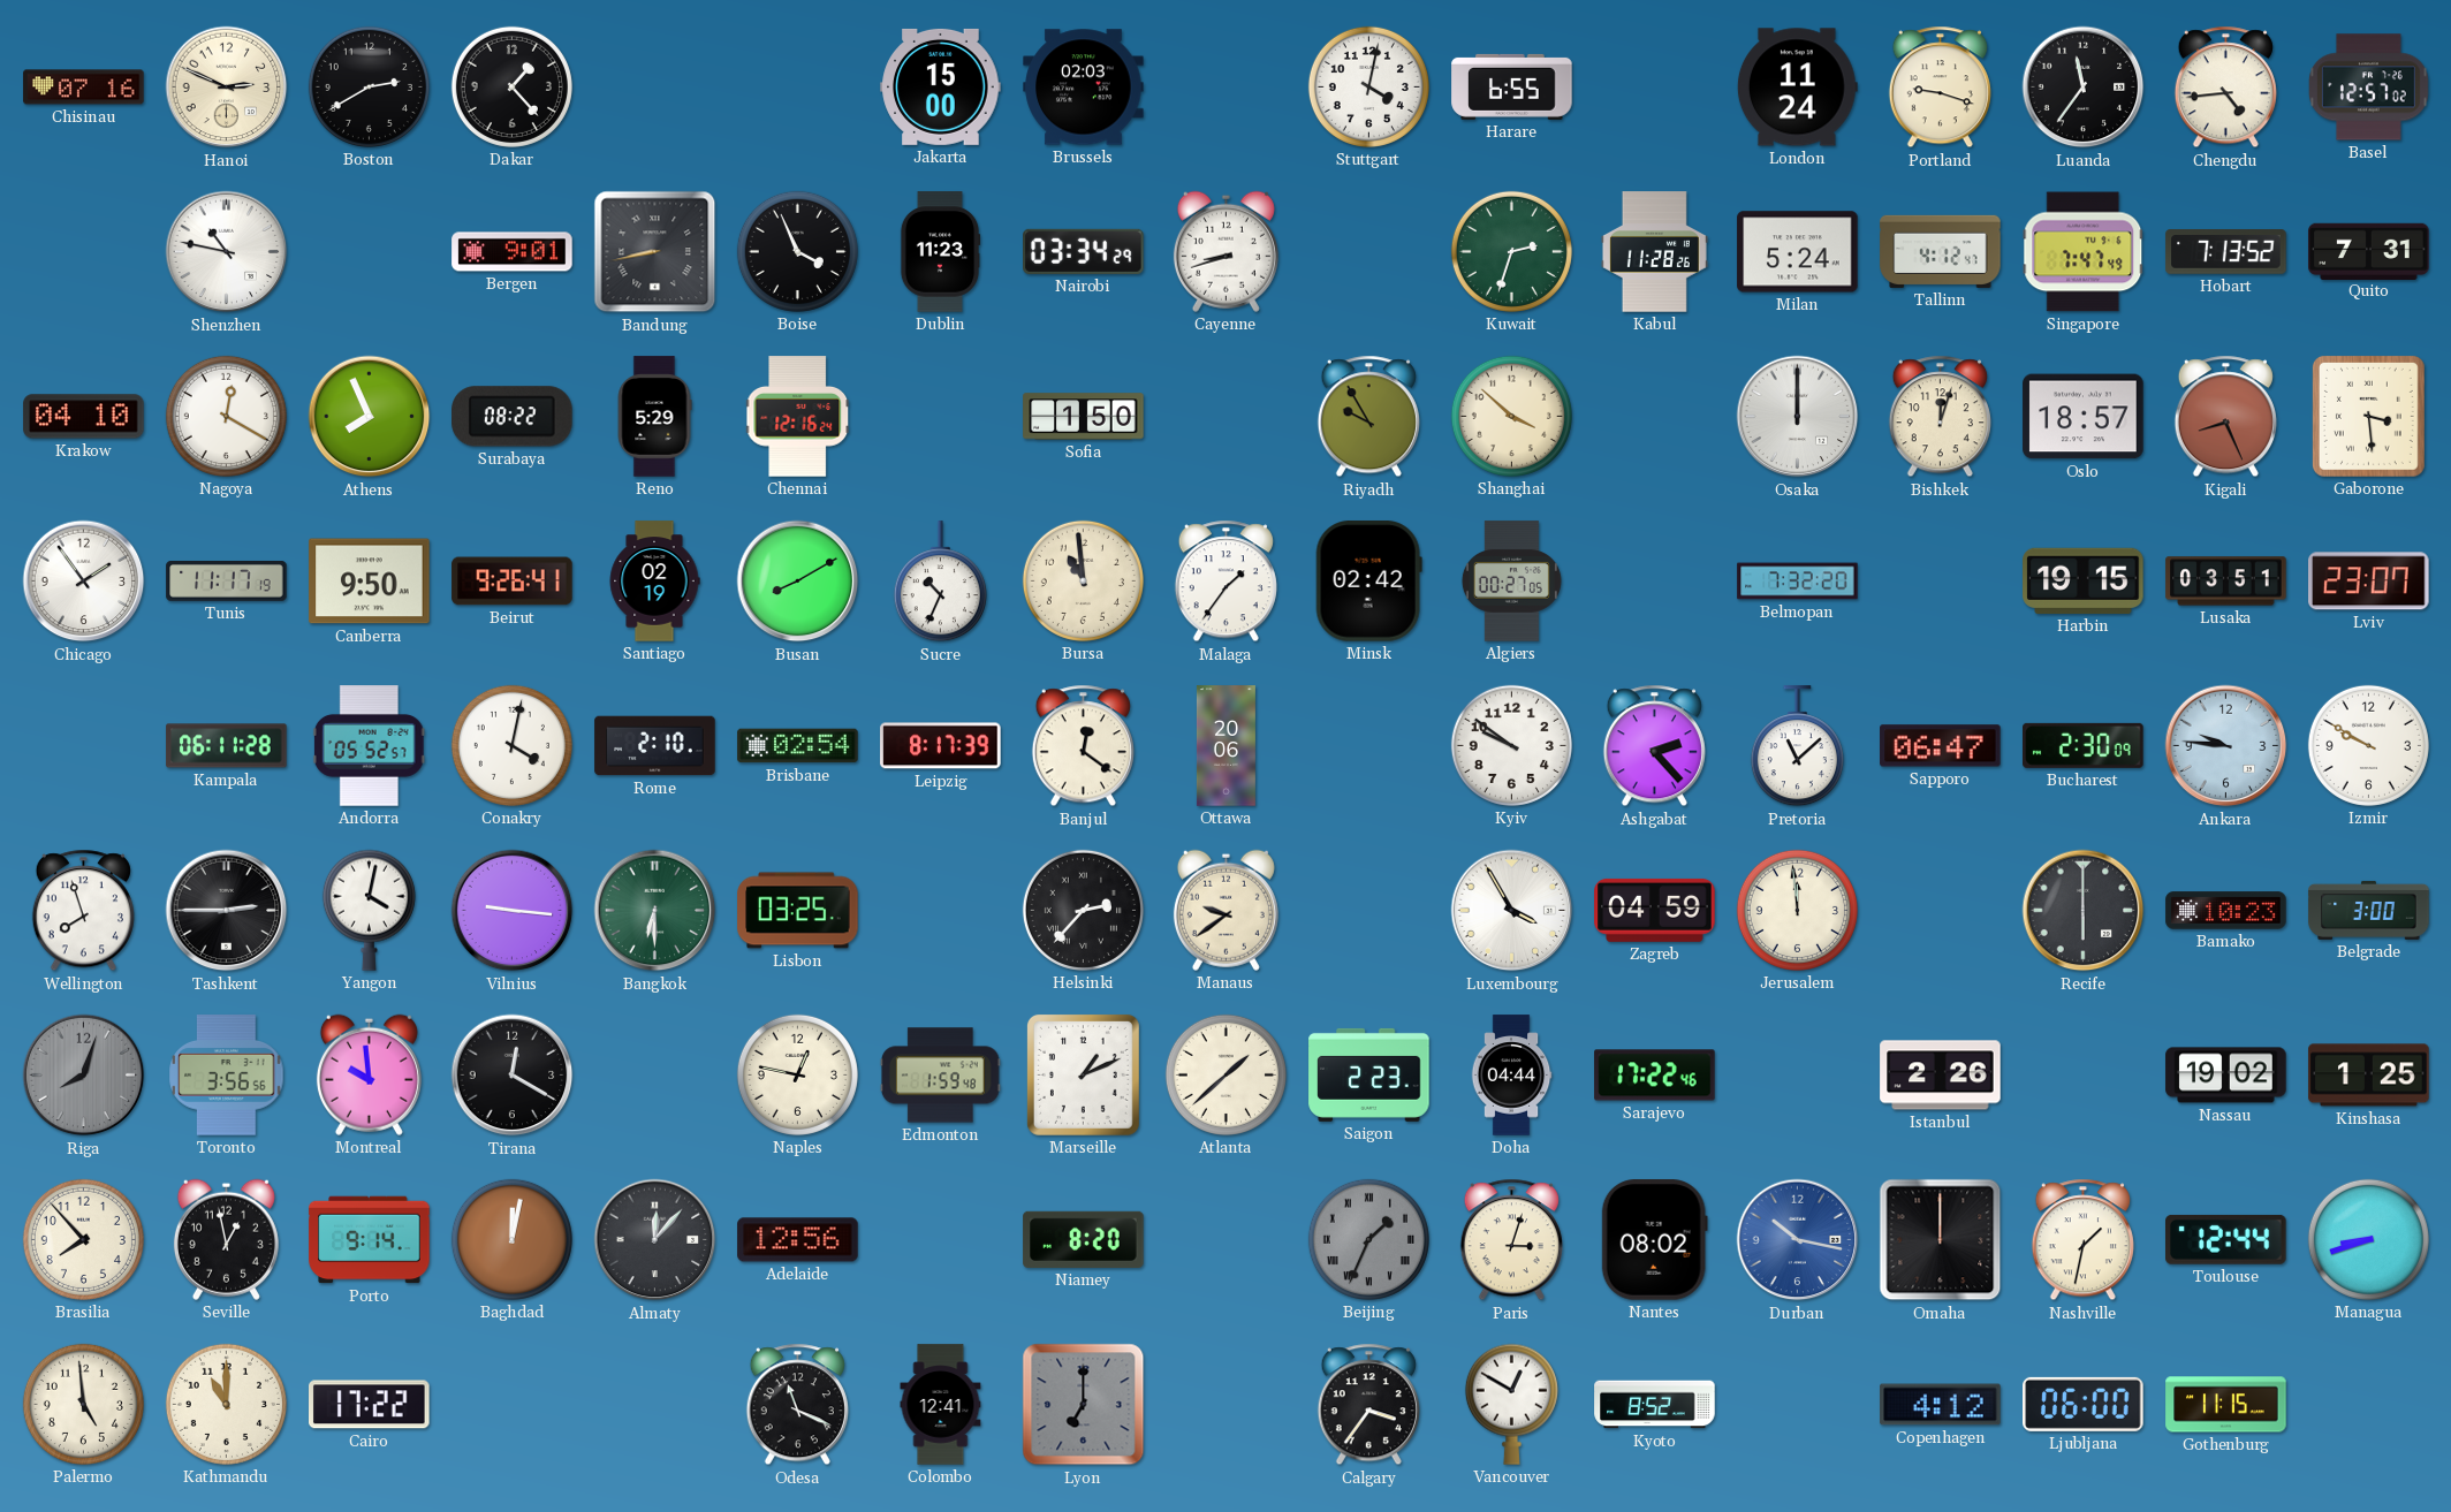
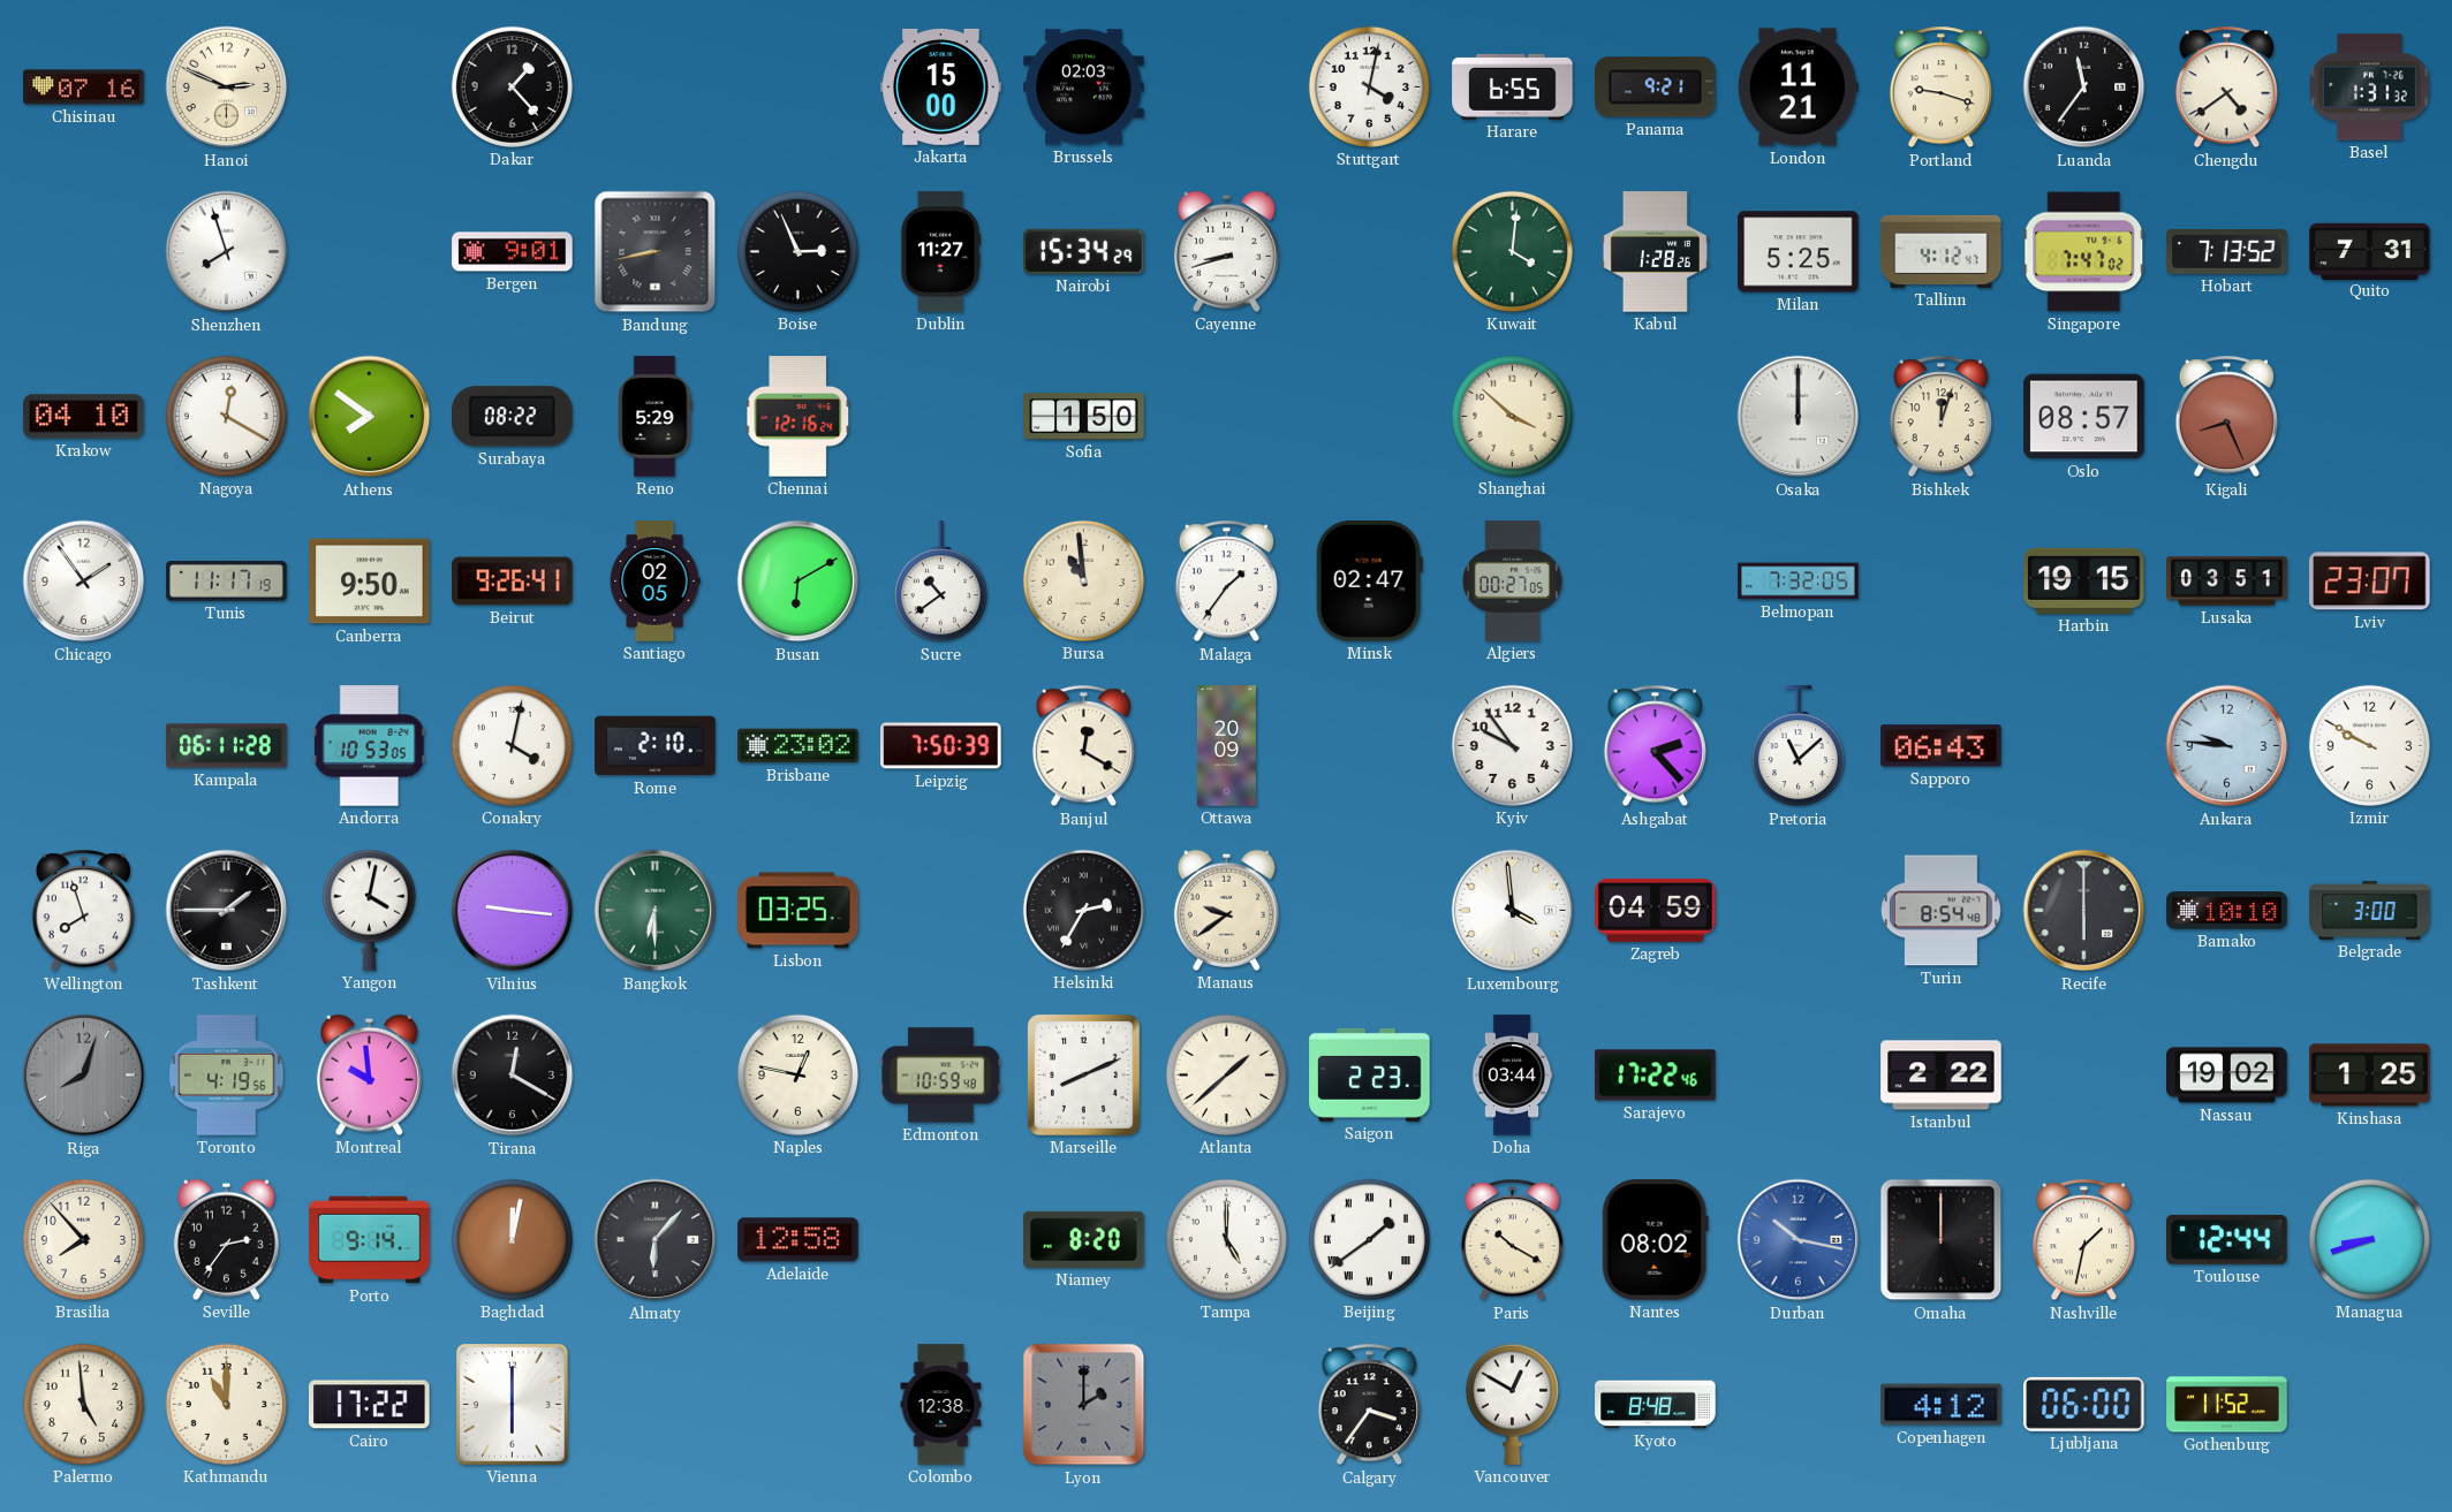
Boston: 2:40 -> none
Panama: none -> 9:21
London: 11:24 -> 11:21
Chengdu: 4:44 -> 4:39
Basel: 12:57 -> 1:31
Shenzhen: 10:47 -> 7:57
Boise: 3:56 -> 2:56
Dublin: 11:23 -> 11:27
Nairobi: 03:34 -> 15:34
Kuwait: 2:33 -> 4:01
Kabul: 11:28 -> 1:28
Milan: 5:24 -> 5:25
Singapore: 7:47:49 -> 7:47:02
Athens: 7:56 -> 7:51
Riyadh: 9:55 -> none
Oslo: 18:57 -> 08:57
Gaborone: 3:29 -> none
Santiago: 02:19 -> 02:05
Busan: 8:10 -> 6:10
Sucre: 10:34 -> 10:39
Minsk: 02:42 -> 02:47
Belmopan: 7:32:20 -> 7:32:05
Andorra: 05:52 -> 10:53
Brisbane: 02:54 -> 23:02
Leipzig: 8:17 -> 7:50
Banjul: 12:21 -> 12:20
Ottawa: 20:06 -> 20:09
Kyiv: 9:51 -> 9:54
Sapporo: 06:47 -> 06:43
Bucharest: 2:30 -> none
Tashkent: 2:45 -> 1:45
Helsinki: 2:37 -> 2:35
Luxembourg: 3:55 -> 3:59
Jerusalem: 11:59 -> none
Turin: none -> 8:54
Bamako: 10:23 -> 10:10
Toronto: 3:56 -> 4:19
Edmonton: 1:59 -> 10:59
Marseille: 1:11 -> 8:11
Doha: 04:44 -> 03:44
Istanbul: 2:26 -> 2:22
Seville: 12:58 -> 2:36
Almaty: 12:07 -> 6:07
Adelaide: 12:56 -> 12:58
Tampa: none -> 5:00
Beijing: 1:34 -> 1:39
Beijing dial: grey -> white
Paris: 3:03 -> 10:20
Vienna: none -> 6:00
Odesa: 11:19 -> none
Colombo: 12:41 -> 12:38
Lyon: 7:00 -> 2:00
Kyoto: 8:52 -> 8:48
Gothenburg: 11:15 -> 11:52
